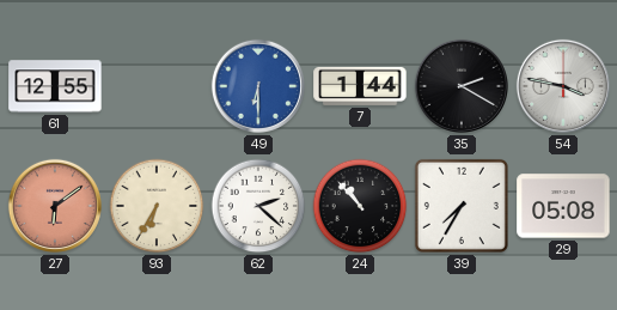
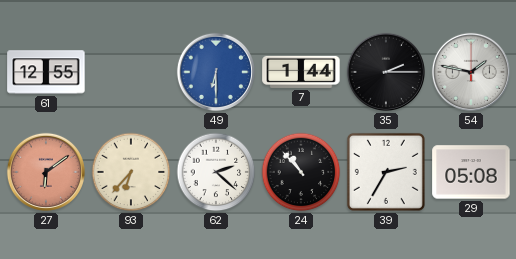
35: 2:20 -> 2:15
54: 3:47 -> 1:47
93: 6:35 -> 6:37
39: 7:35 -> 2:35
